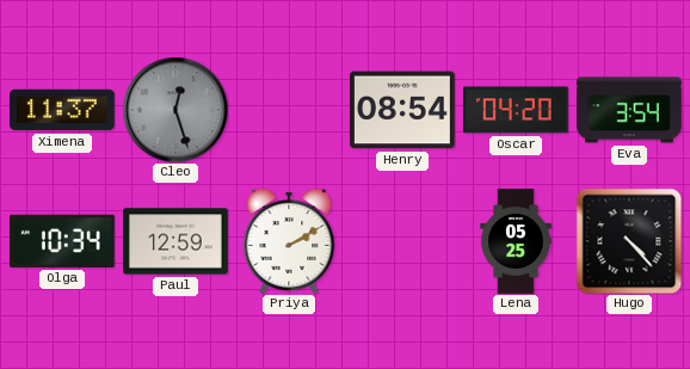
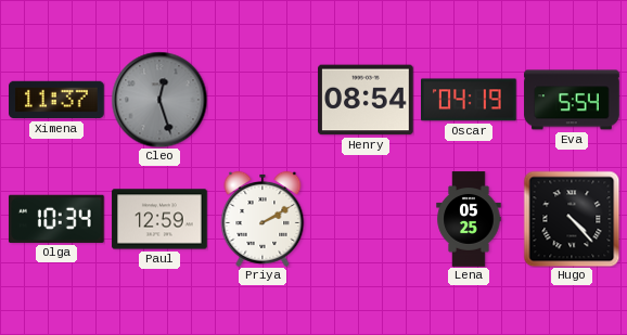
Oscar: 04:20 -> 04:19
Eva: 3:54 -> 5:54
